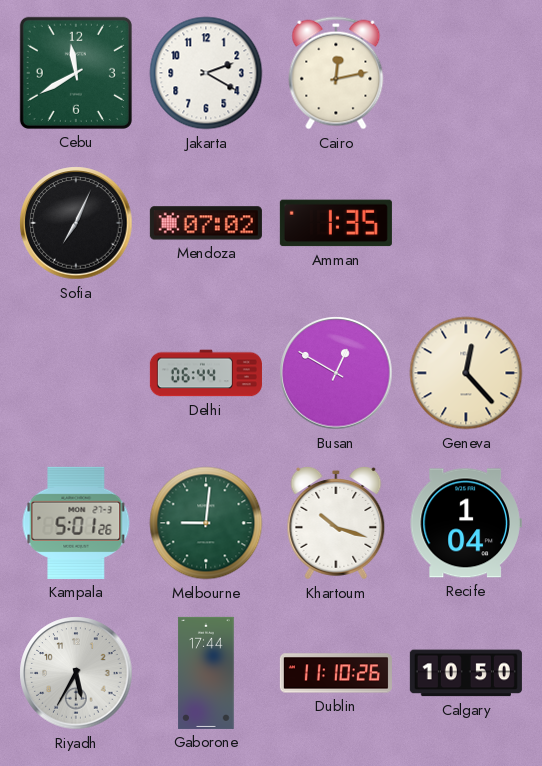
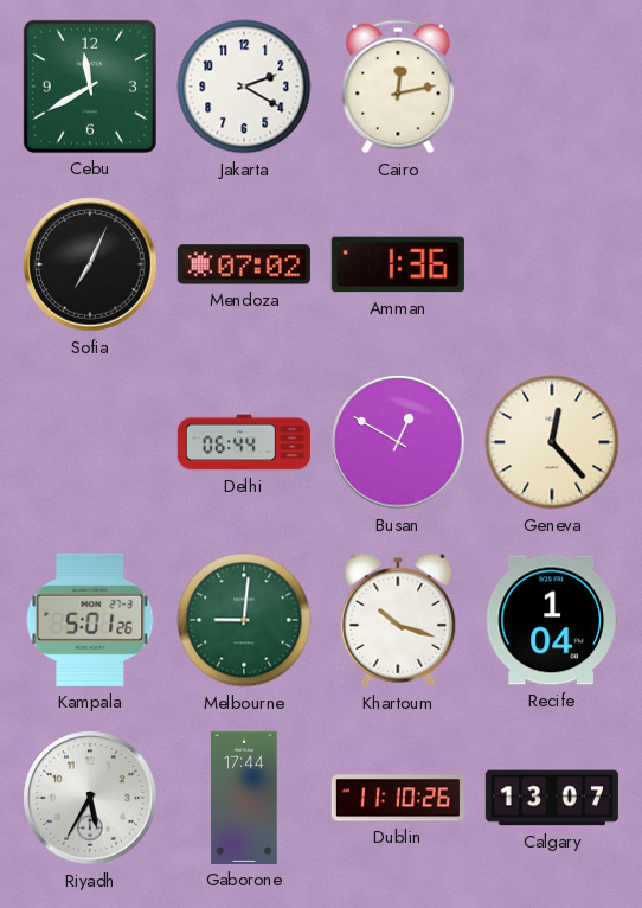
Amman: 1:35 -> 1:36
Calgary: 10:50 -> 13:07
